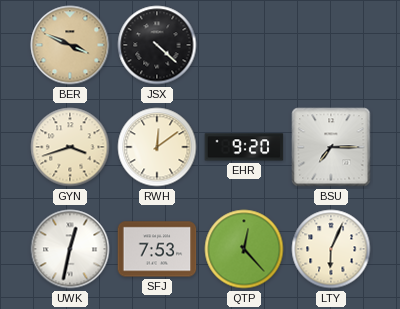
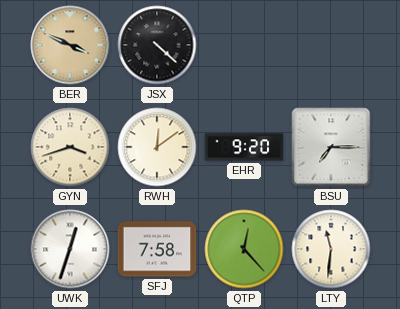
UWK: 12:32 -> 12:33
SFJ: 7:53 -> 7:58
LTY: 6:04 -> 11:31
